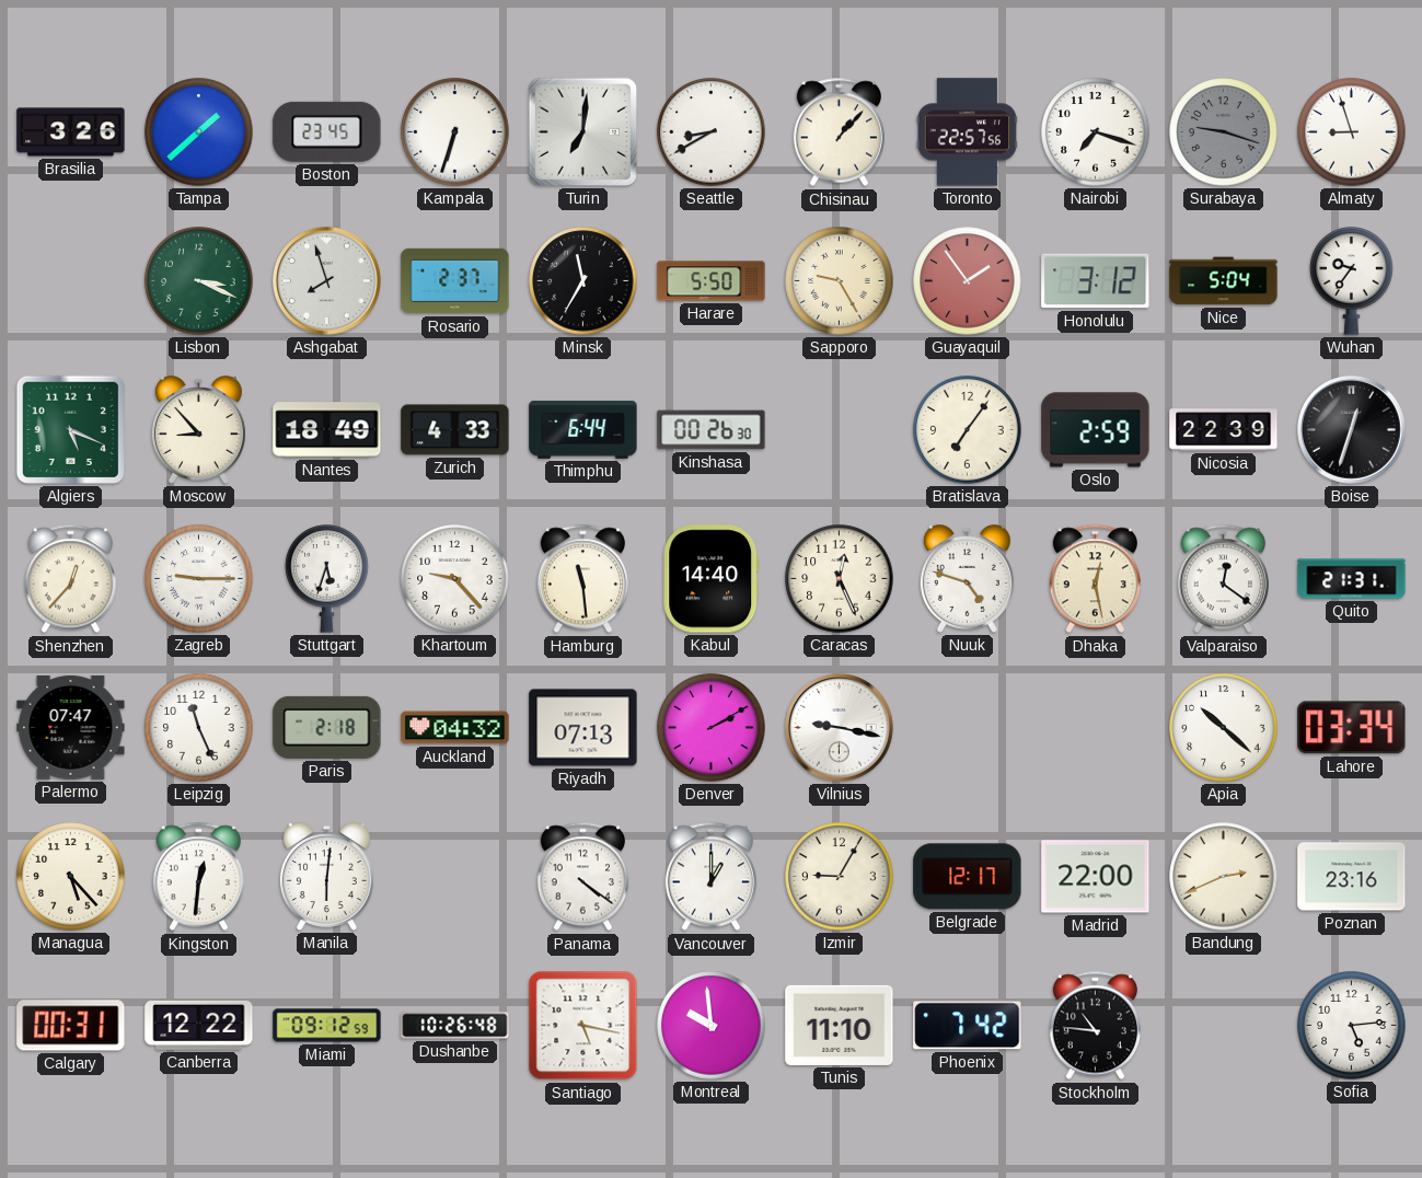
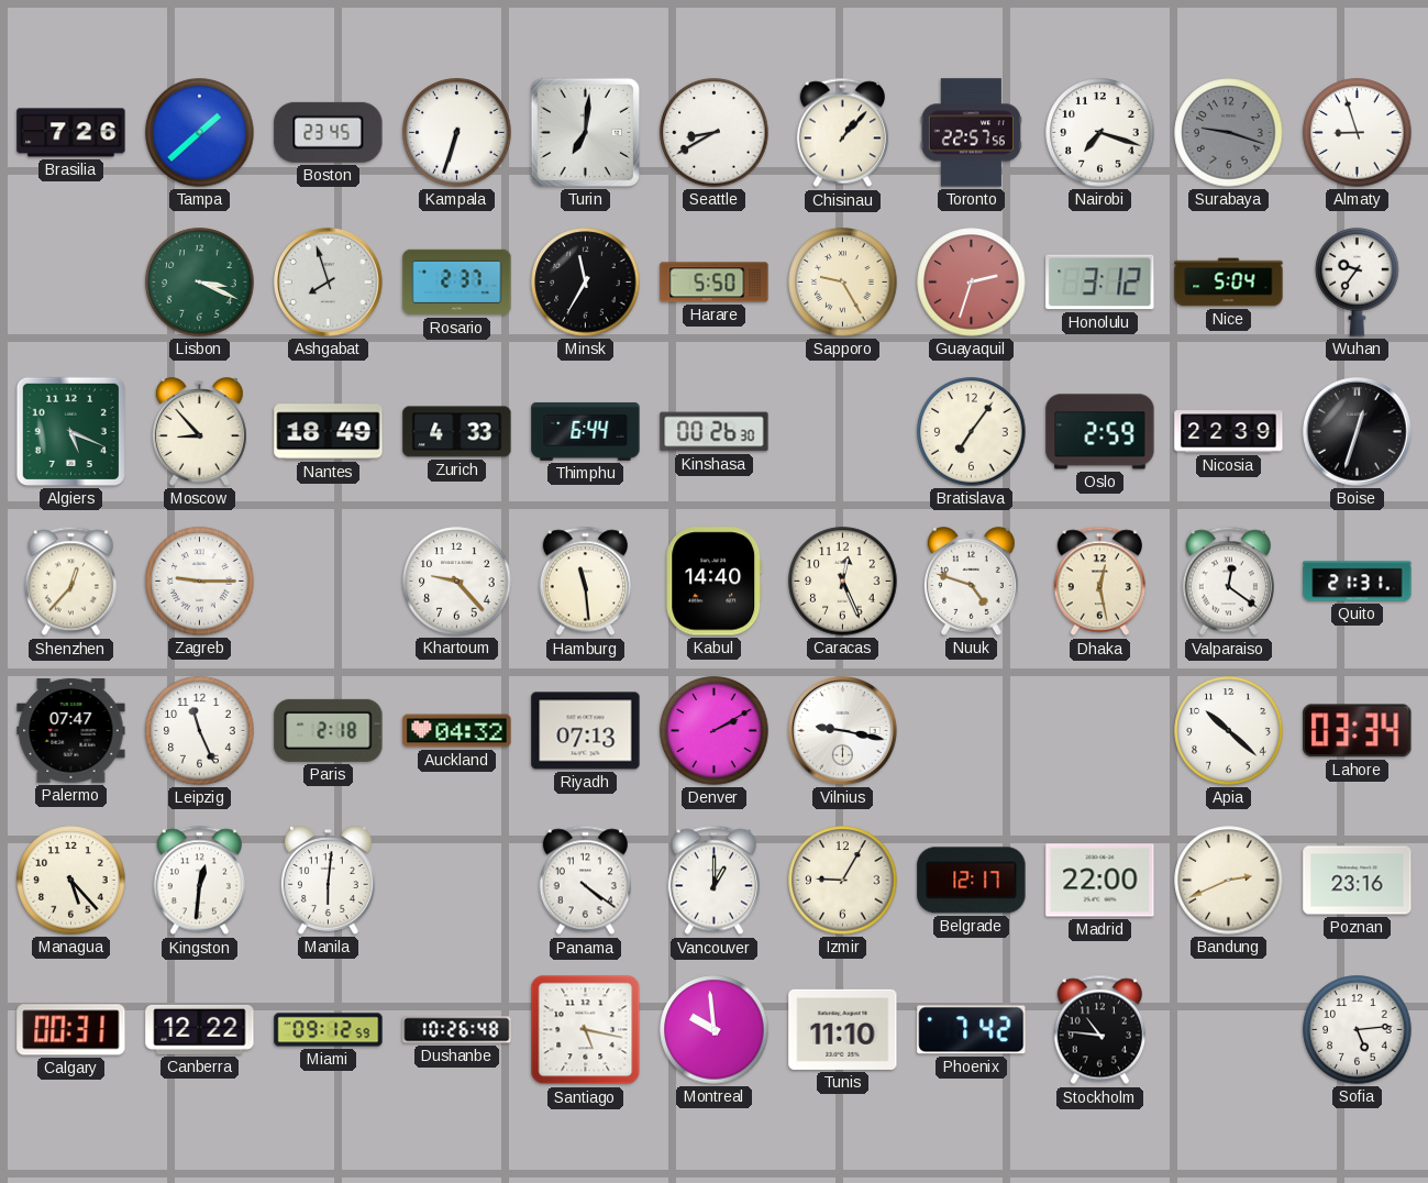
Brasilia: 3:26 -> 7:26
Guayaquil: 1:54 -> 2:33
Stuttgart: 5:33 -> none
